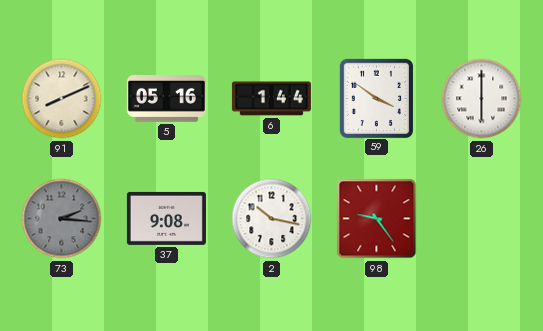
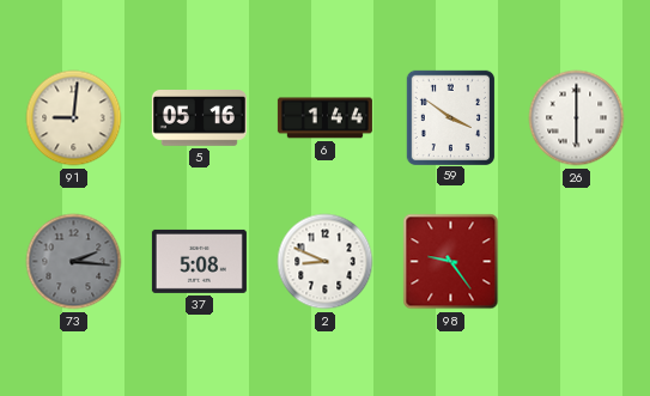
91: 8:11 -> 9:01
37: 9:08 -> 5:08
2: 10:17 -> 8:49
